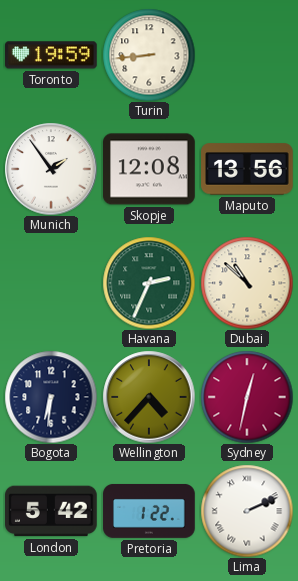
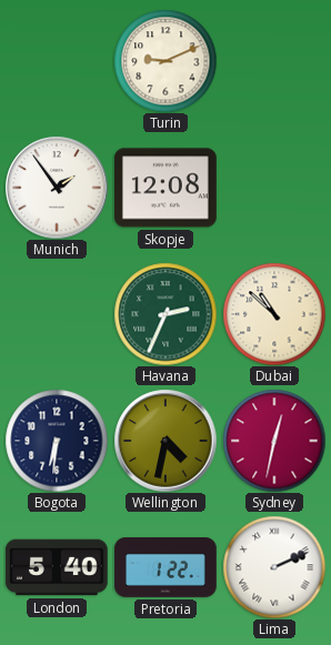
Toronto: 19:59 -> none
Turin: 8:44 -> 9:11
Maputo: 13:56 -> none
Wellington: 4:37 -> 4:32
London: 5:42 -> 5:40
